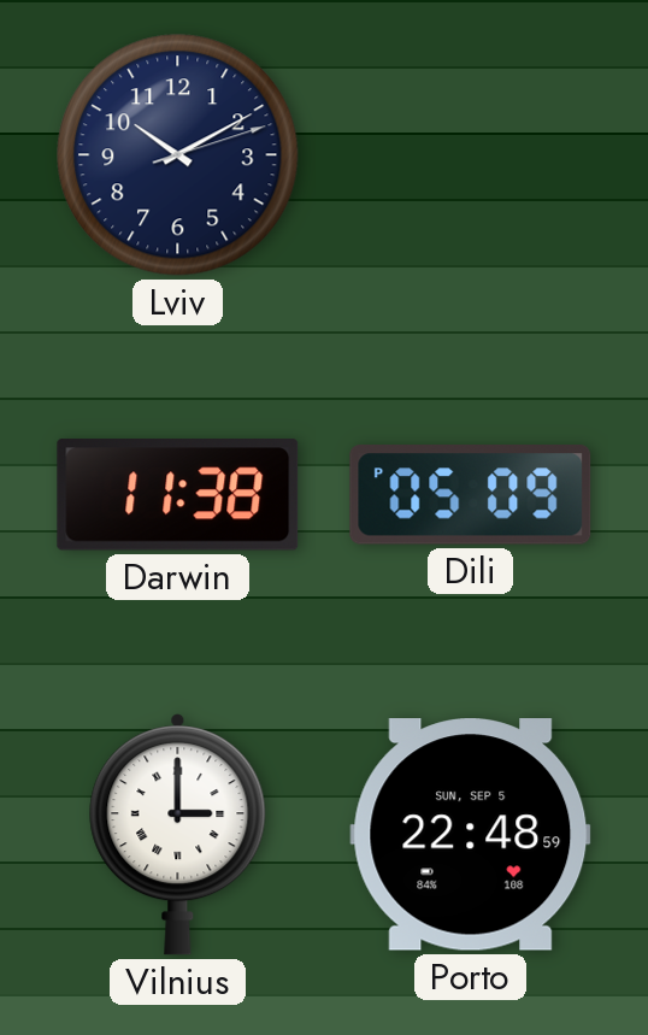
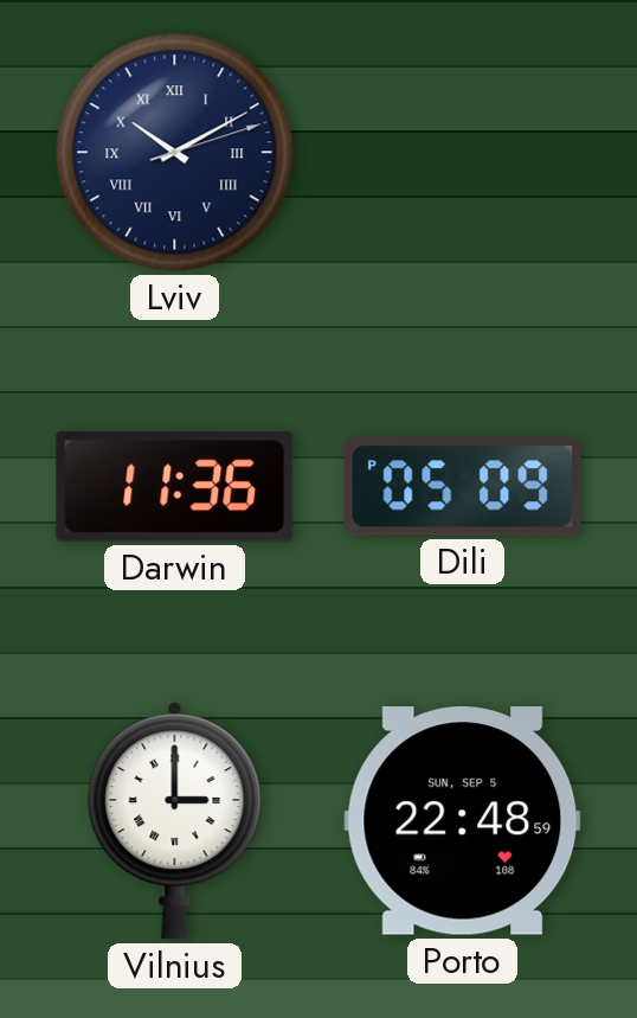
Lviv numerals: Arabic -> Roman
Darwin: 11:38 -> 11:36
